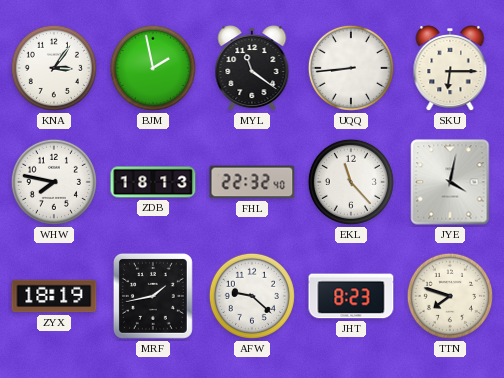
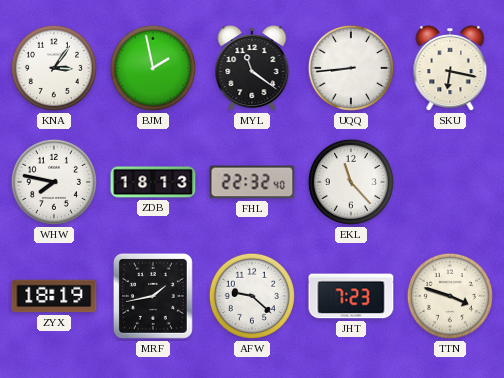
SKU: 6:15 -> 6:17
JYE: 4:02 -> none
JHT: 8:23 -> 7:23
TTN: 7:48 -> 3:48
